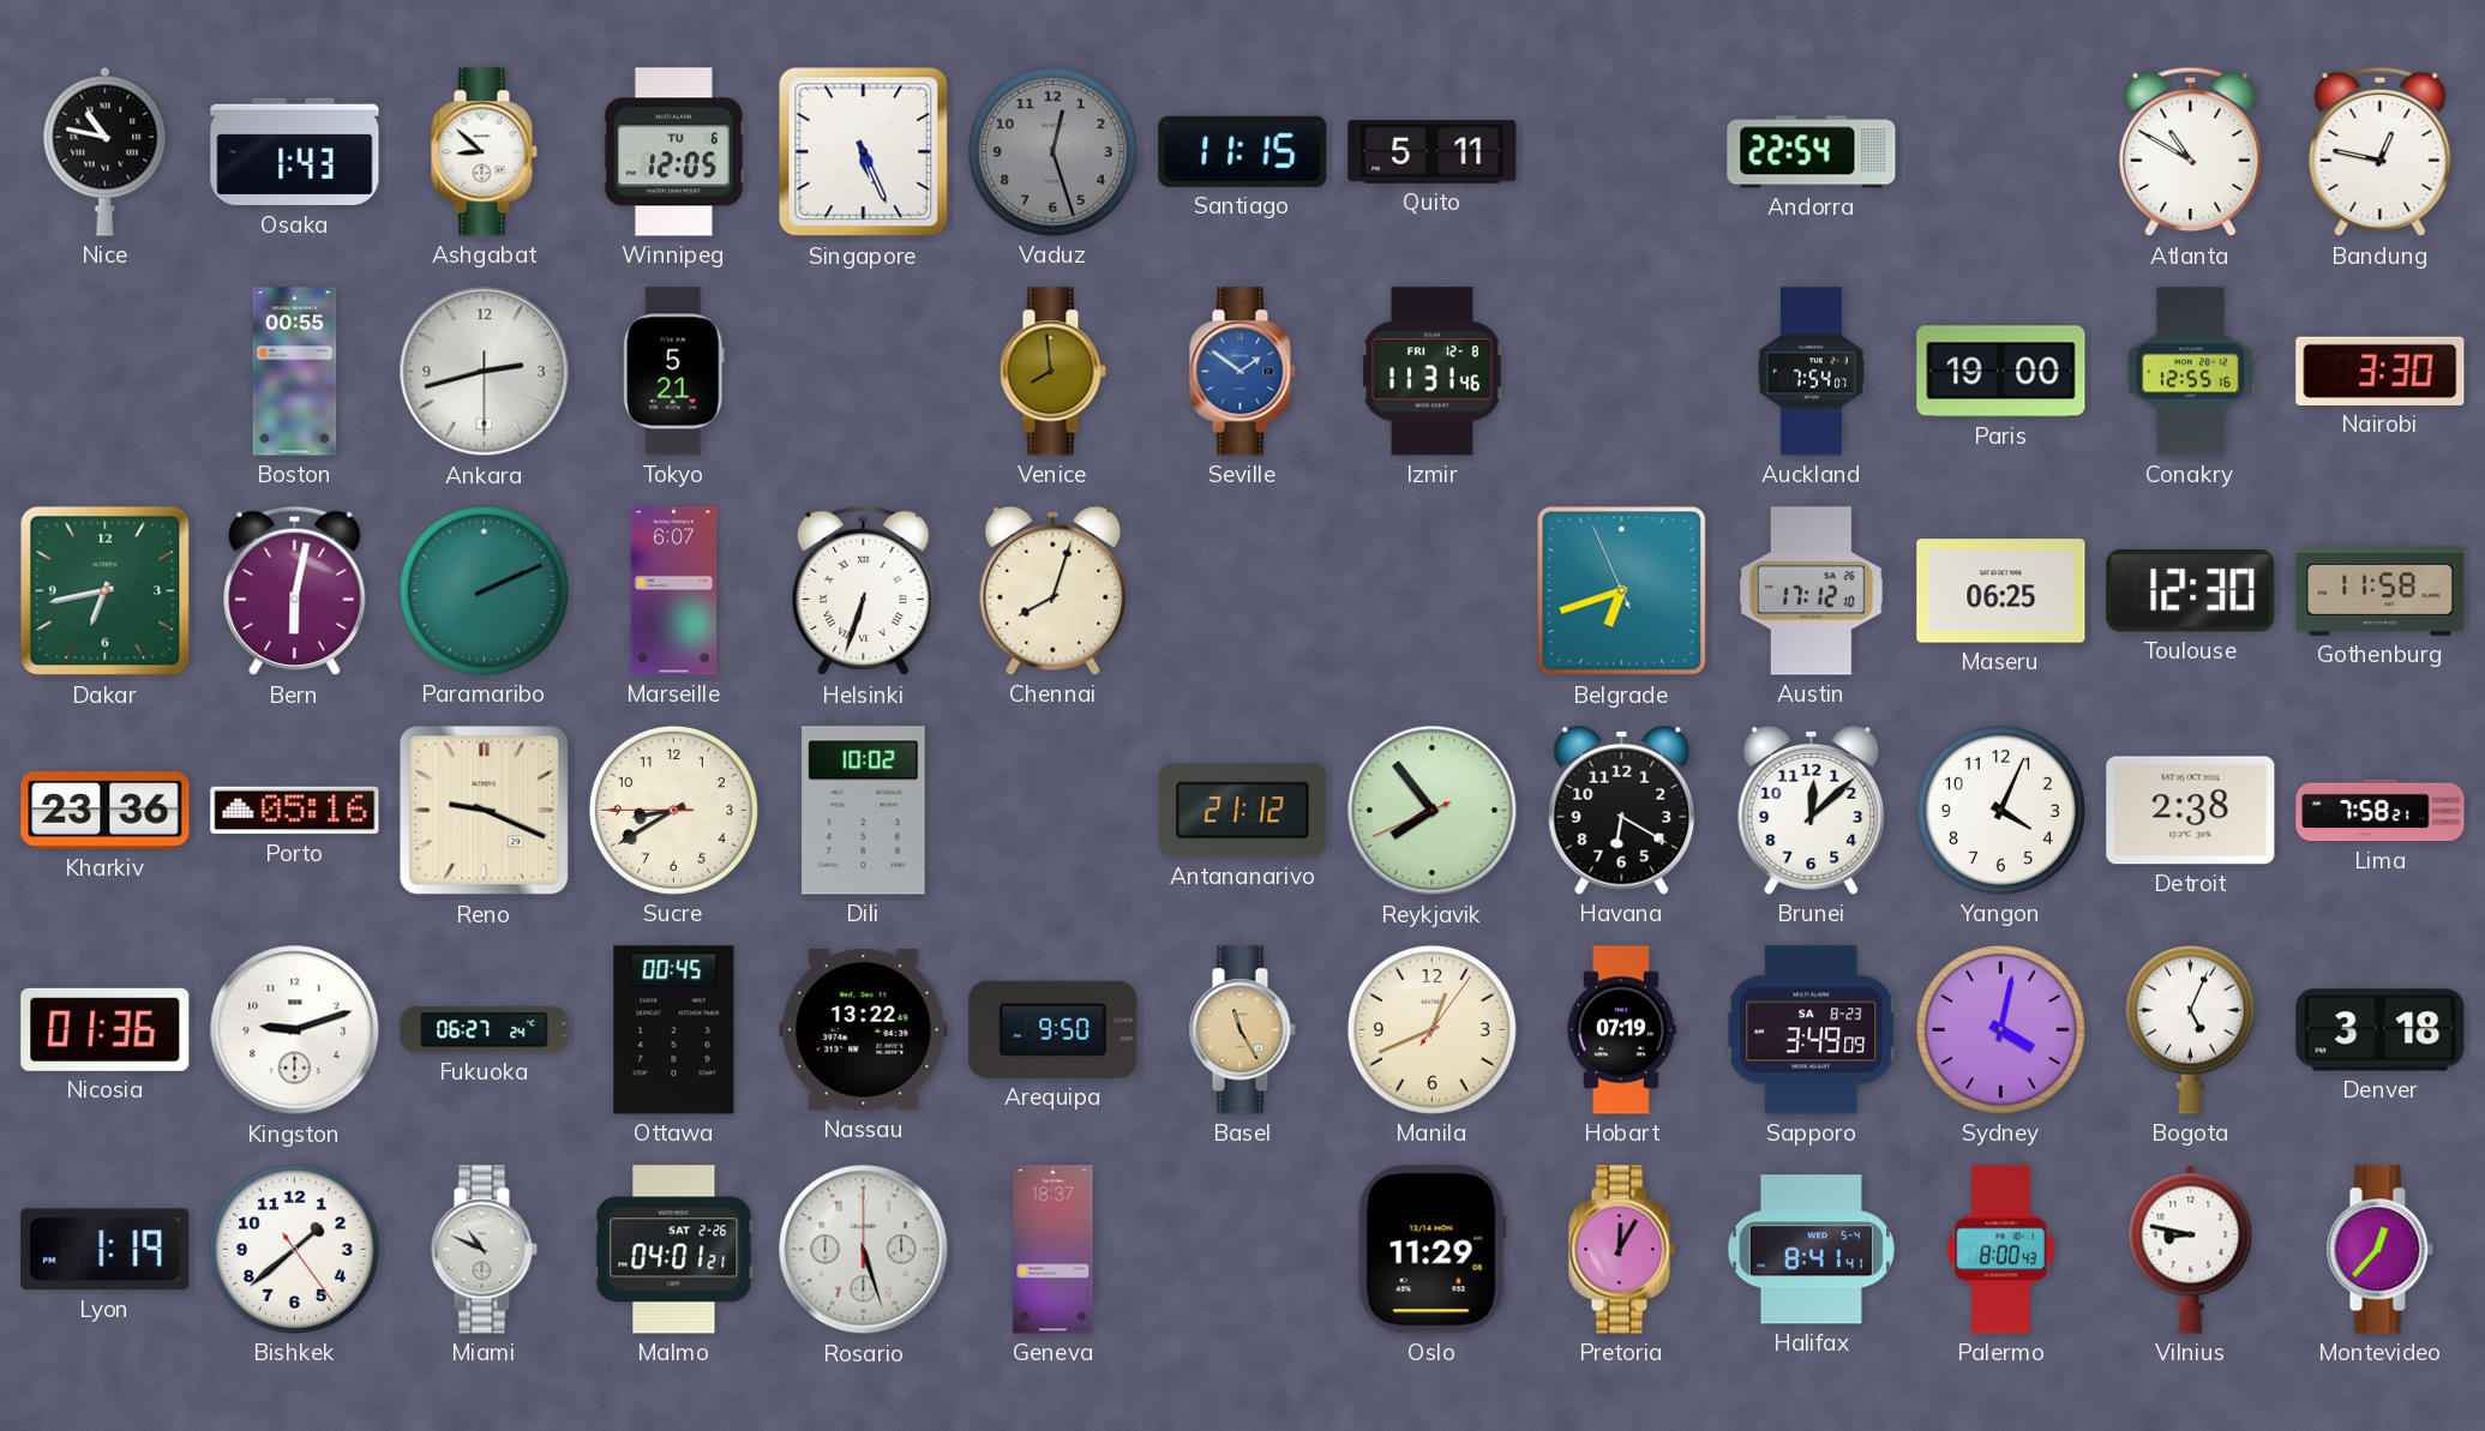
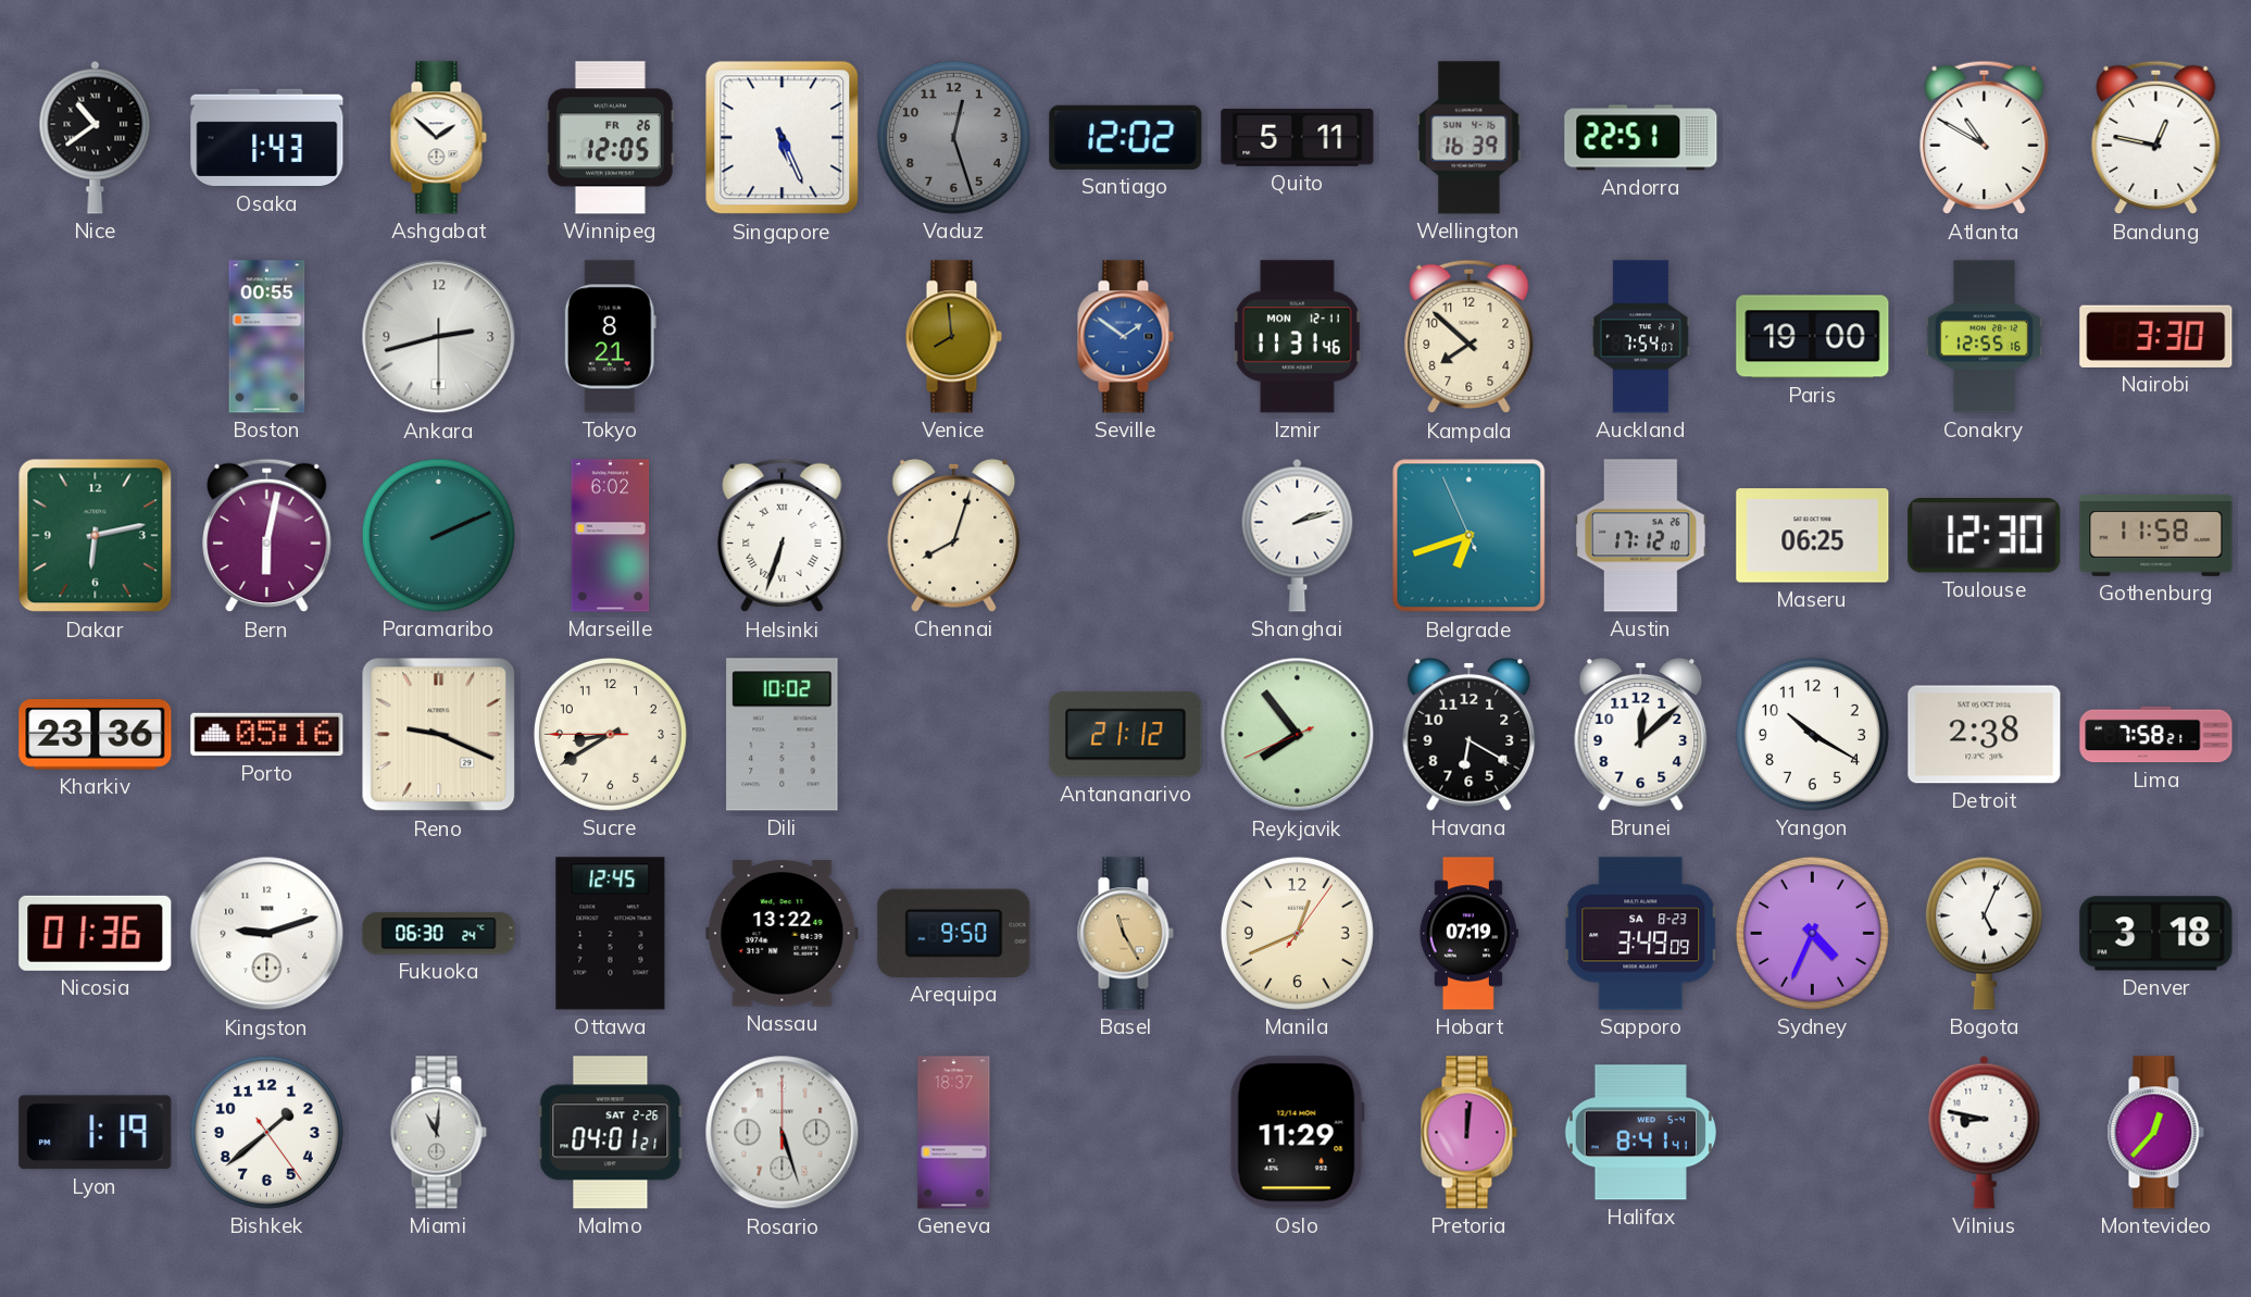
Nice: 10:47 -> 10:39
Ashgabat: 8:52 -> 1:52
Winnipeg date: TU 6 -> FR 26
Santiago: 11:15 -> 12:02
Wellington: none -> 16:39
Andorra: 22:54 -> 22:51
Tokyo: 5:21 -> 8:21
Izmir date: FRI 12-8 -> MON 12-11
Kampala: none -> 7:52
Dakar: 6:43 -> 6:13
Marseille: 6:07 -> 6:02
Shanghai: none -> 2:12
Yangon: 4:04 -> 10:20
Fukuoka: 06:27 -> 06:30
Ottawa: 00:45 -> 12:45
Sydney: 4:02 -> 4:34
Miami: 10:49 -> 11:01
Pretoria: 12:05 -> 12:01
Palermo: 8:00 -> none
